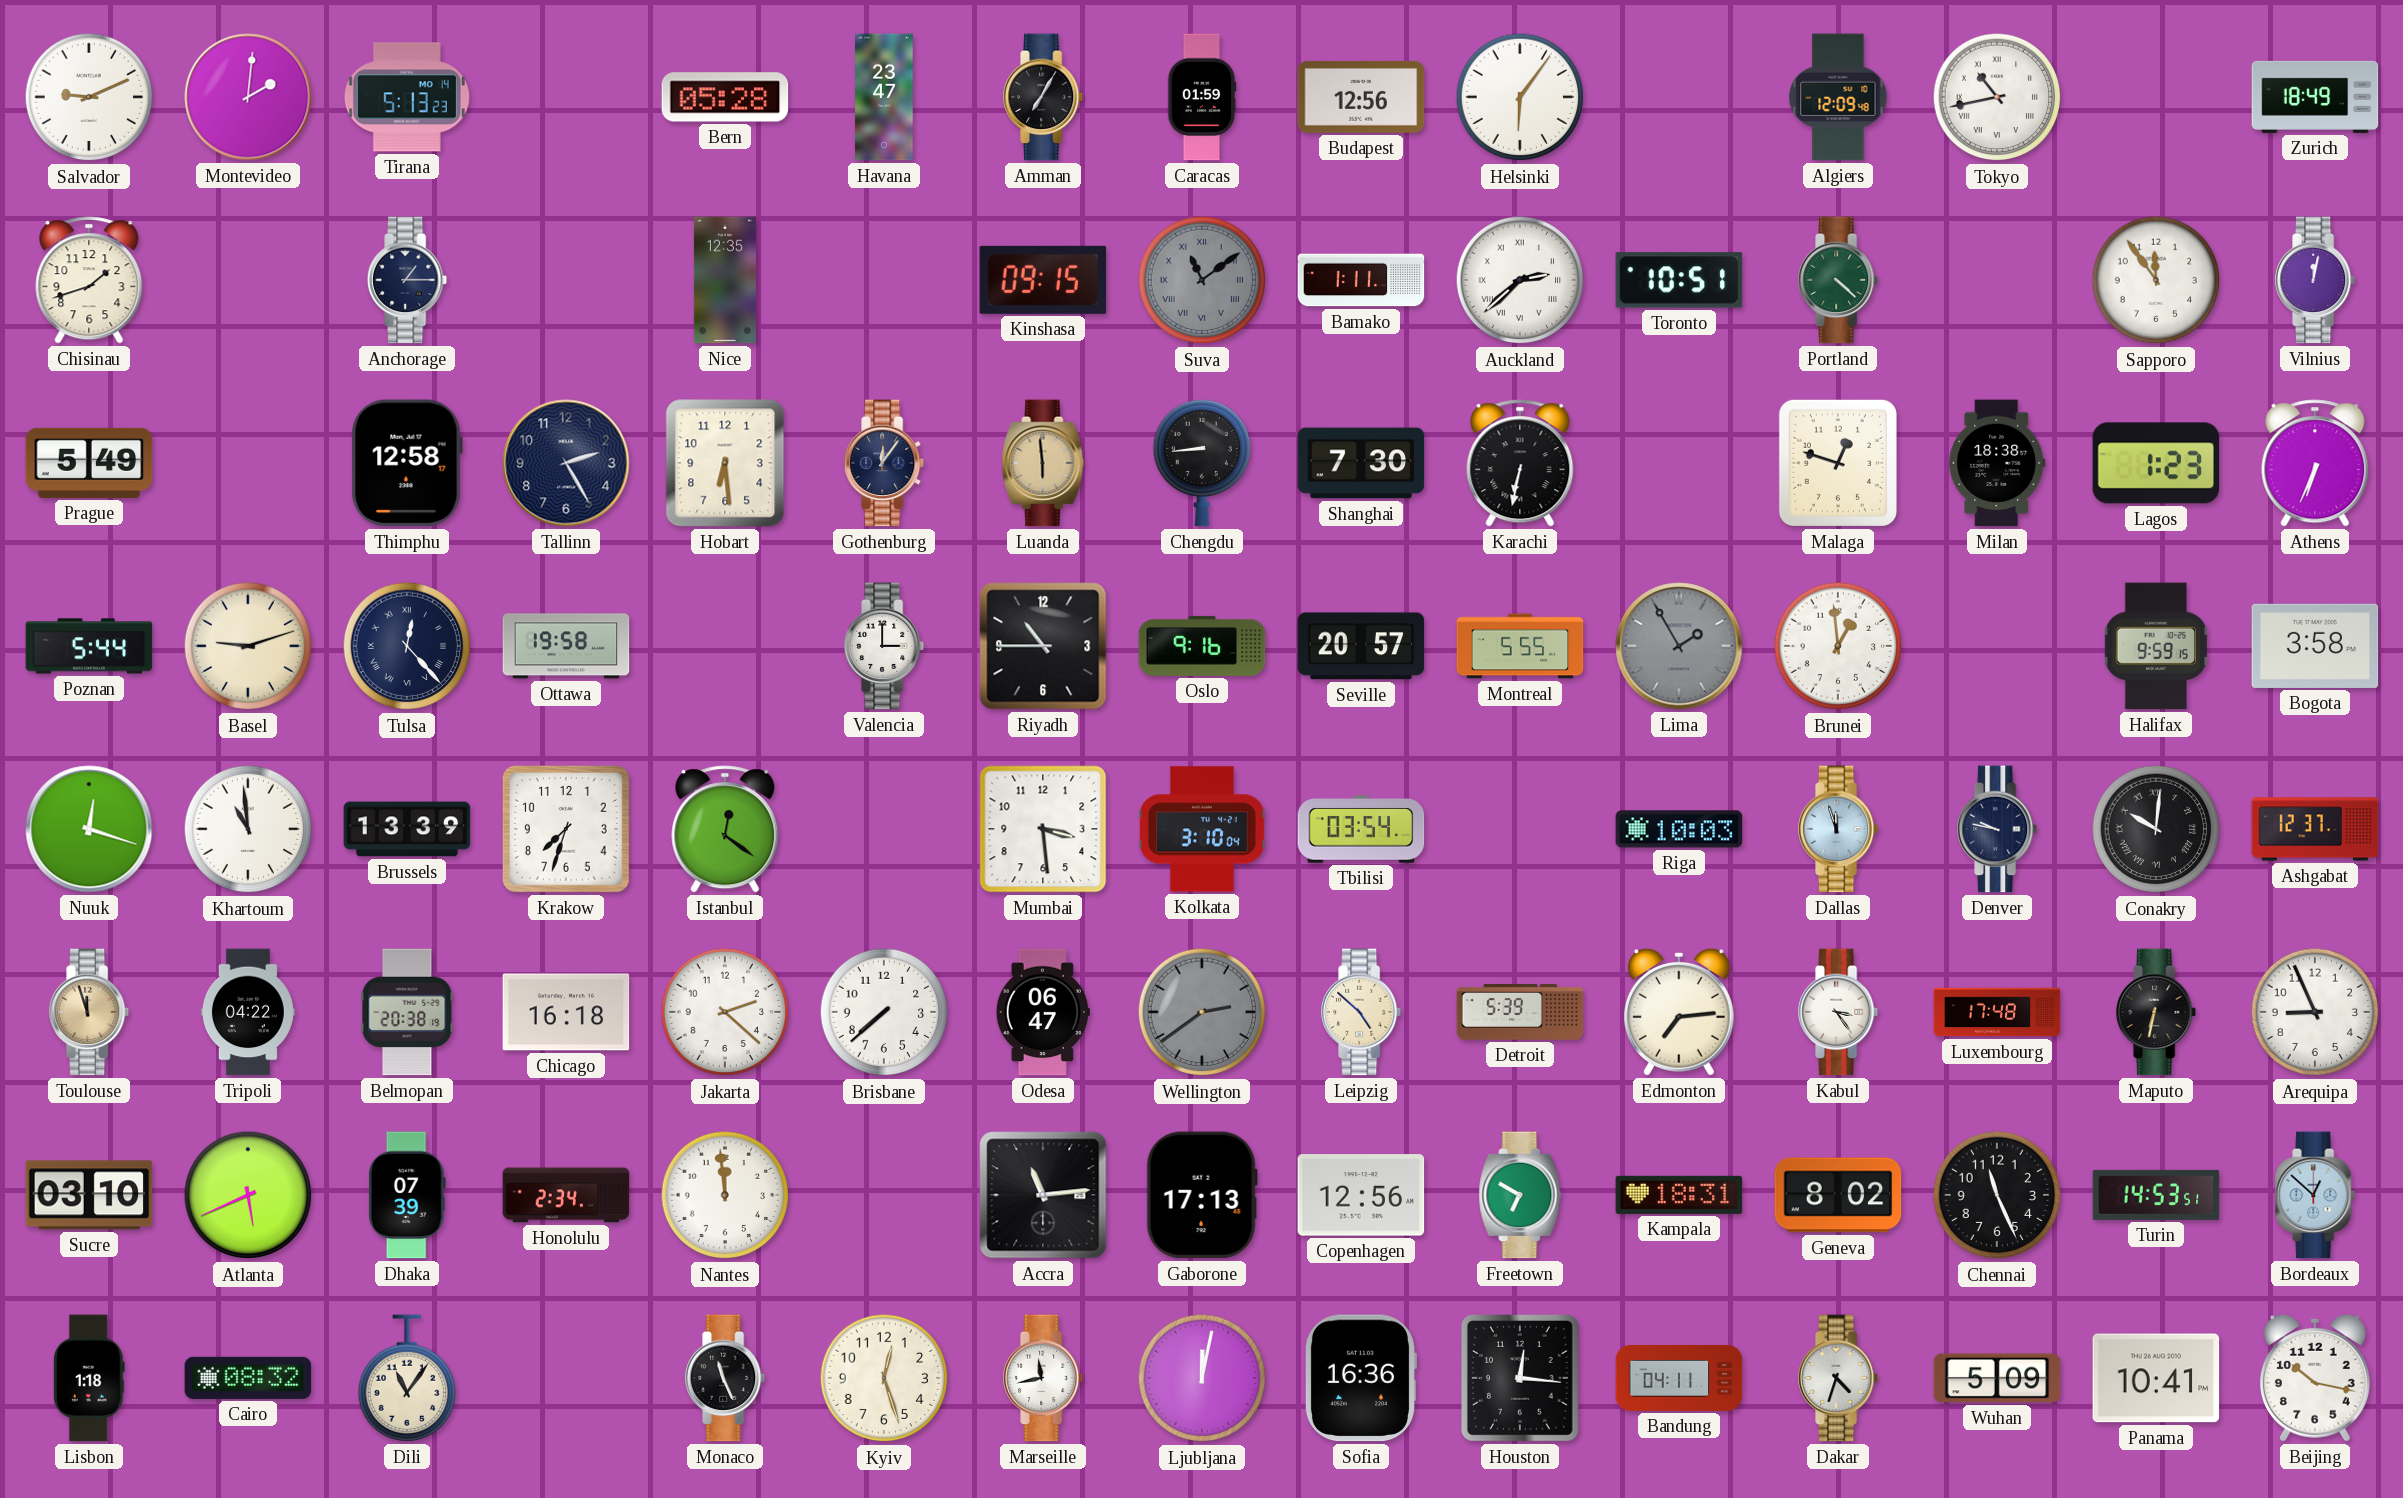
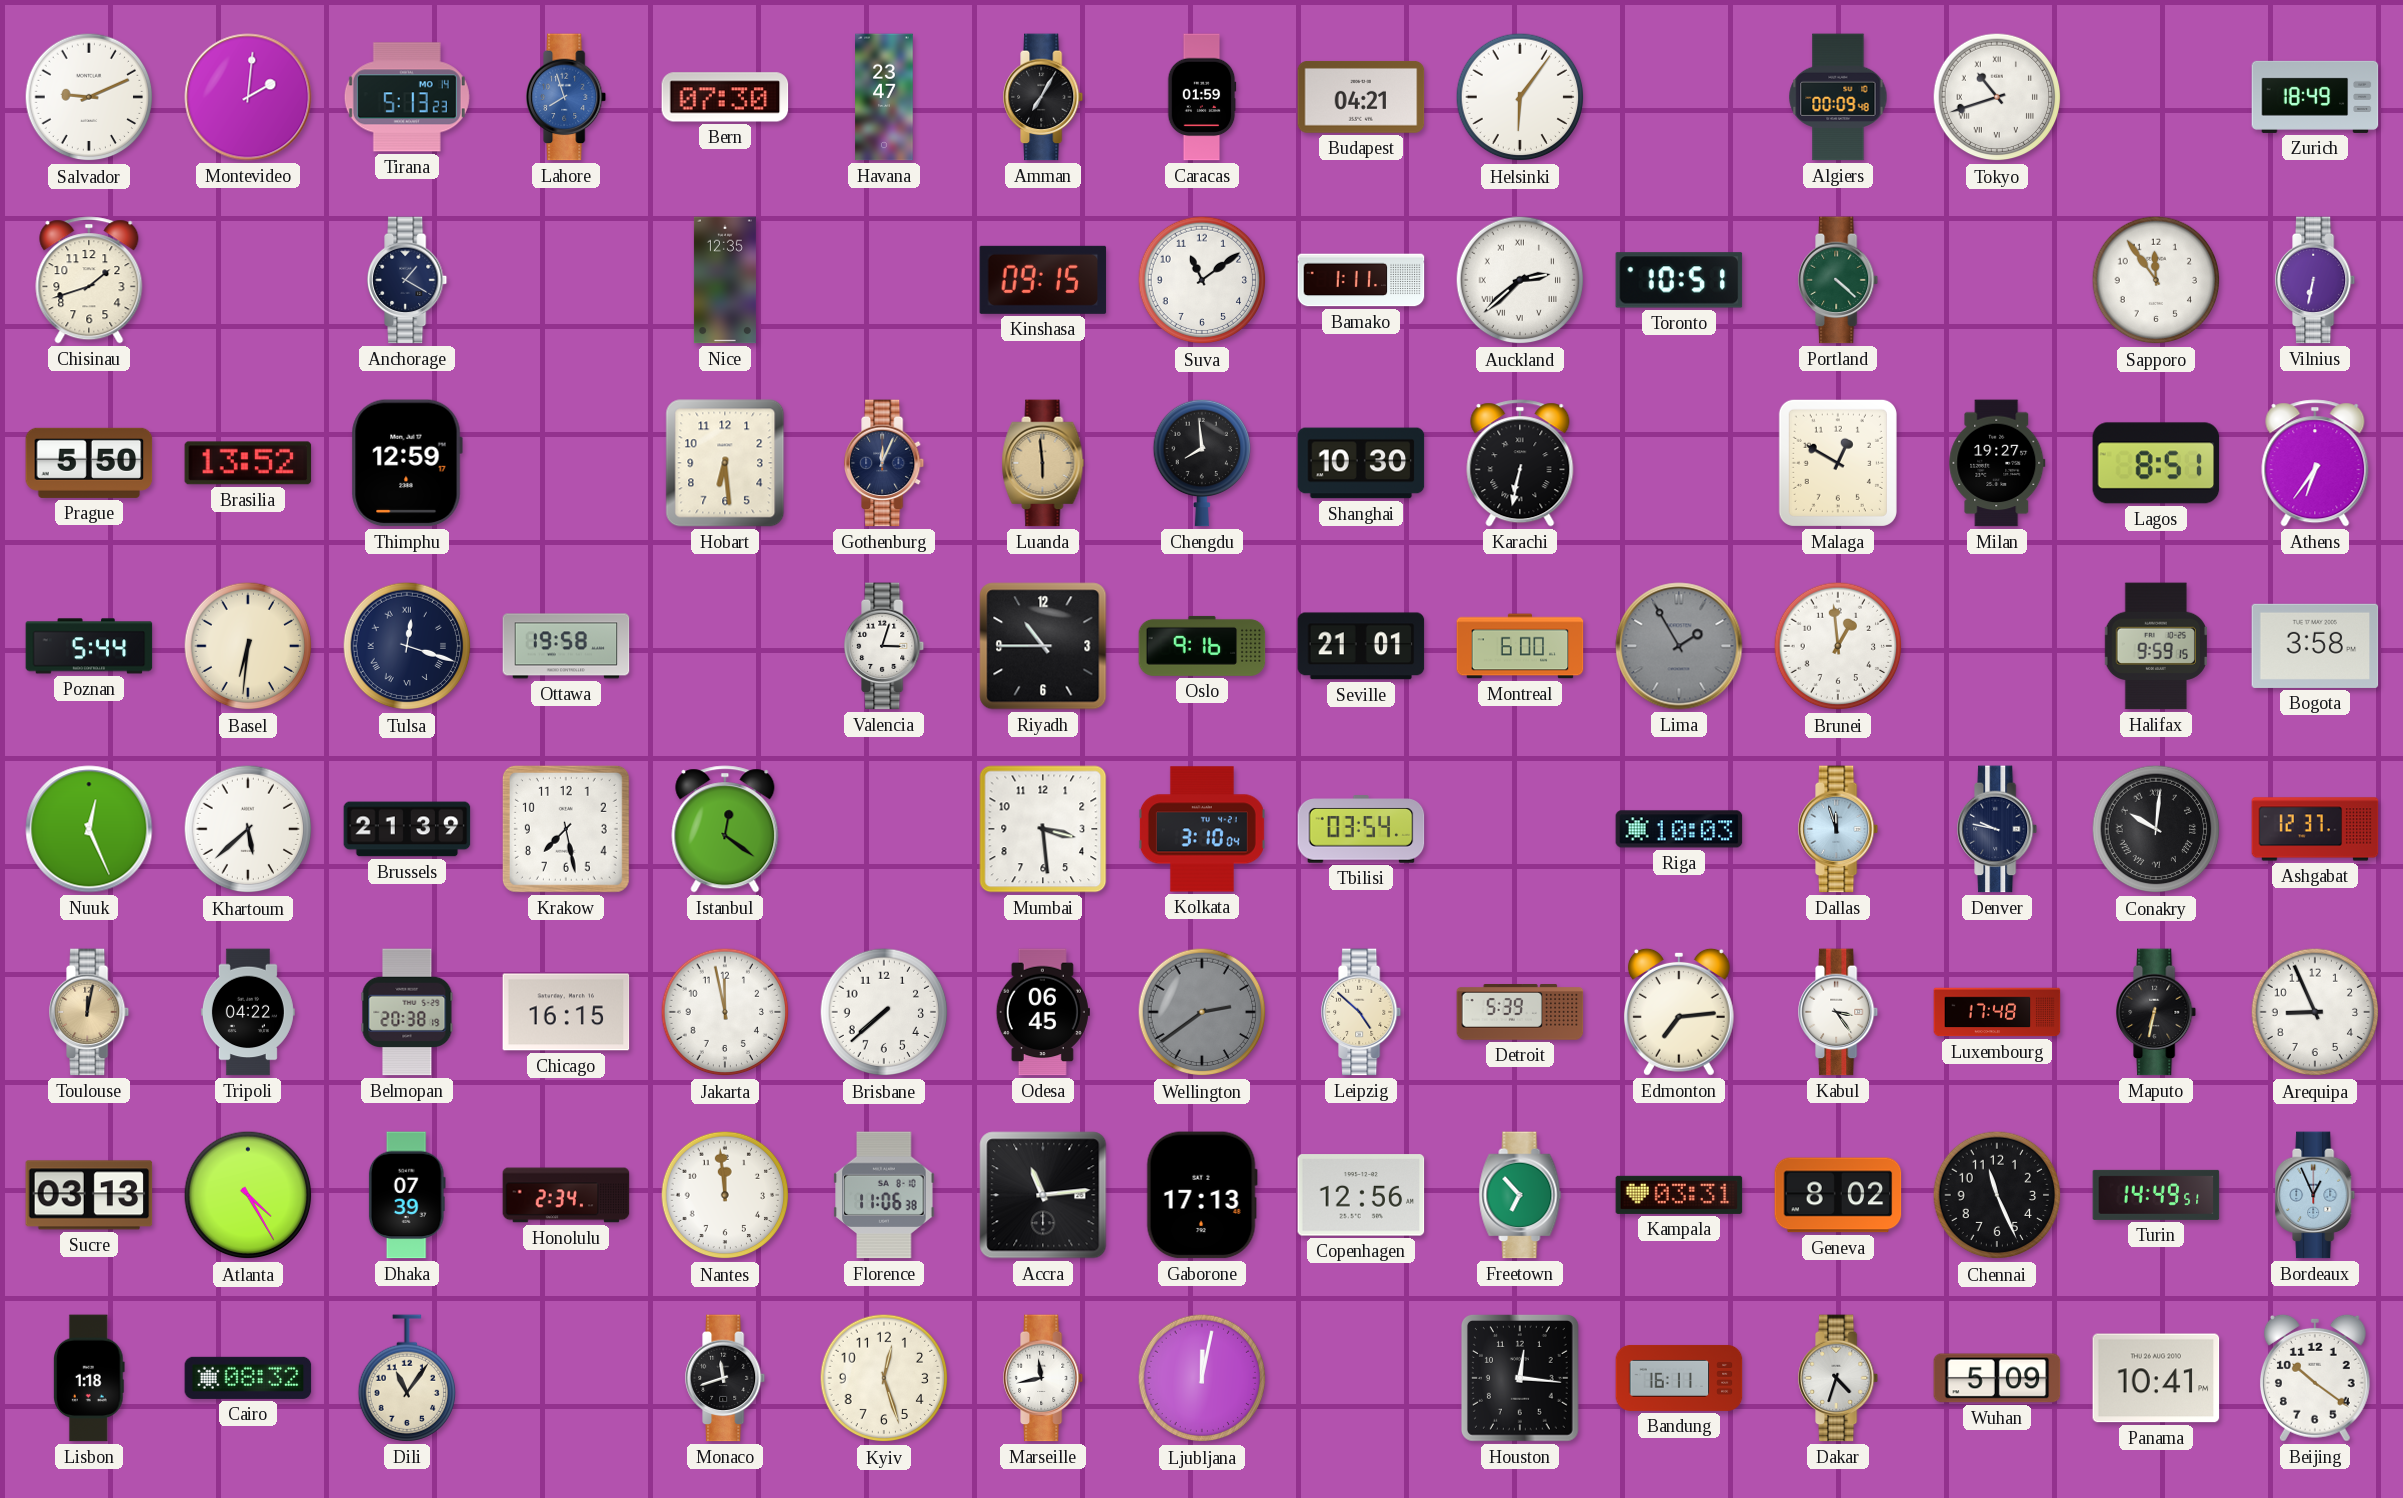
Lahore: none -> 7:57
Bern: 05:28 -> 07:30
Budapest: 12:56 -> 04:21
Algiers: 12:09 -> 00:09
Tokyo: 10:43 -> 10:42
Anchorage: 1:15 -> 1:20
Suva dial: grey -> white
Suva numerals: Roman -> Arabic
Vilnius: 12:02 -> 6:32
Prague: 5:49 -> 5:50
Brasilia: none -> 13:52
Thimphu: 12:58 -> 12:59
Tallinn: 2:25 -> none
Gothenburg: 12:06 -> 12:04
Chengdu: 8:44 -> 7:59
Shanghai: 7:30 -> 10:30
Malaga: 12:48 -> 12:50
Milan: 18:38 -> 19:27
Lagos: 1:23 -> 8:51
Athens: 6:34 -> 6:36
Basel: 9:12 -> 6:31
Tulsa: 12:23 -> 12:18
Valencia: 3:00 -> 3:03
Seville: 20:57 -> 21:01
Montreal: 5:55 -> 6:00
Nuuk: 12:18 -> 12:26
Khartoum: 10:59 -> 5:38
Brussels: 13:39 -> 21:39
Krakow: 7:33 -> 7:28
Toulouse: 11:57 -> 12:02
Chicago: 16:18 -> 16:15
Jakarta: 2:22 -> 11:58
Odesa: 06:47 -> 06:45
Sucre: 03:10 -> 03:13
Atlanta: 5:41 -> 4:25
Florence: none -> 11:06
Freetown: 6:50 -> 6:53
Kampala: 18:31 -> 03:31
Turin: 14:53 -> 14:49
Bordeaux: 12:52 -> 12:56
Monaco: 11:26 -> 11:42
Sofia: 16:36 -> none
Bandung: 04:11 -> 16:11
Beijing: 10:17 -> 10:21
